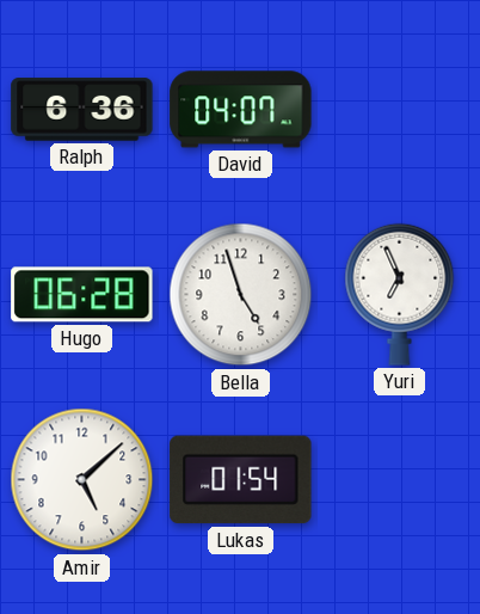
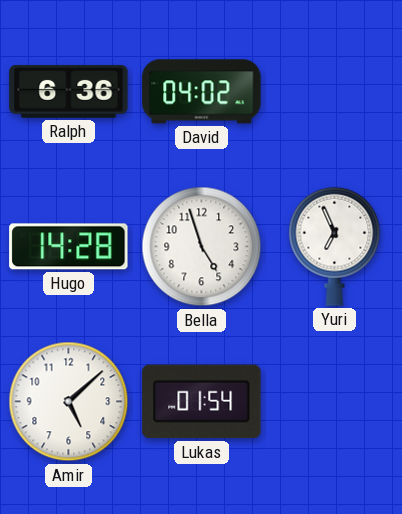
David: 04:07 -> 04:02
Hugo: 06:28 -> 14:28
